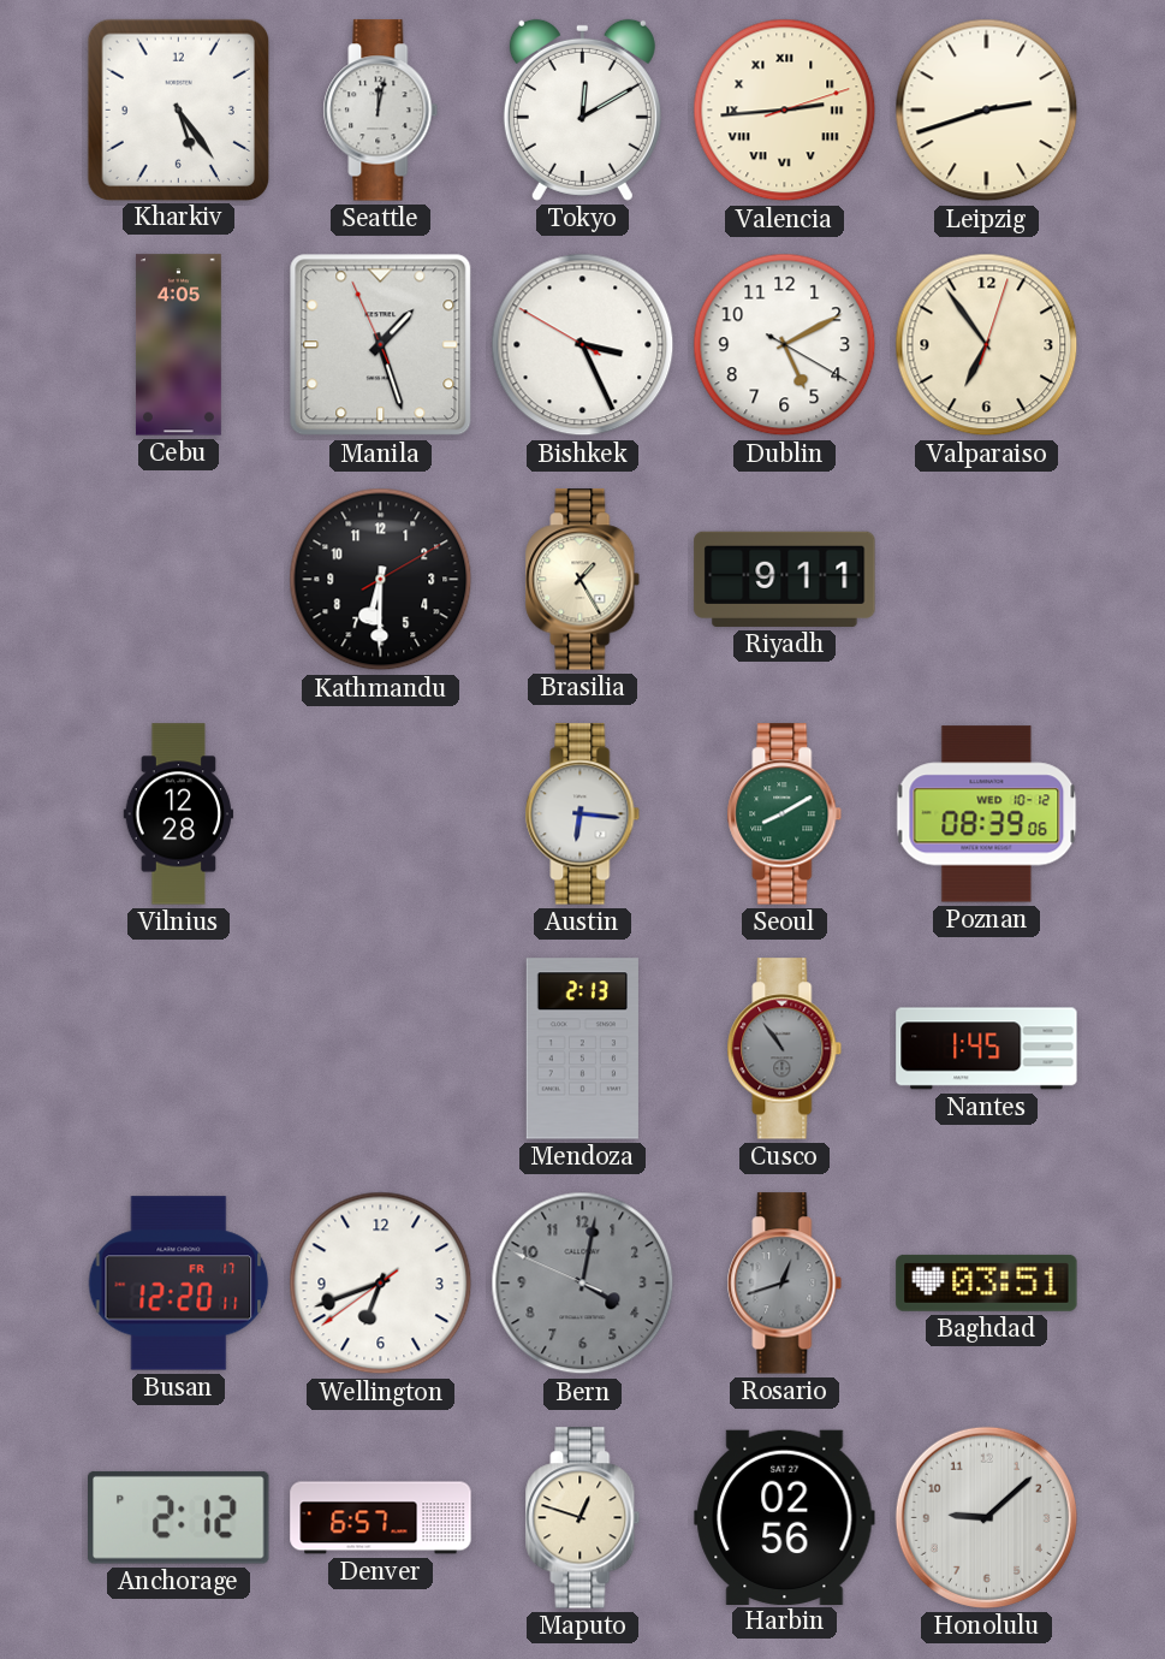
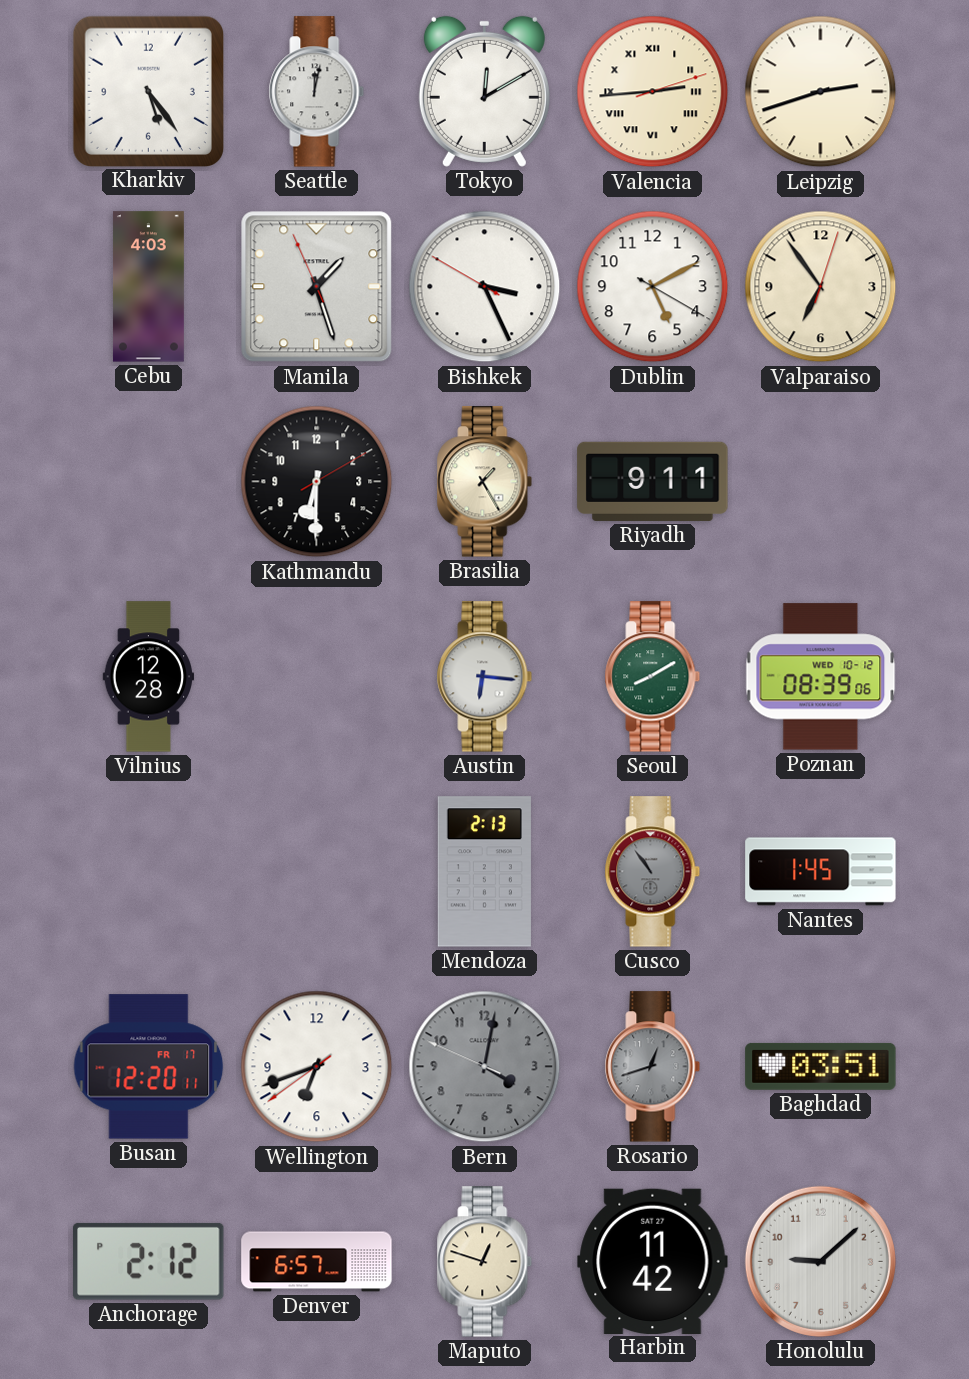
Cebu: 4:05 -> 4:03
Harbin: 02:56 -> 11:42
